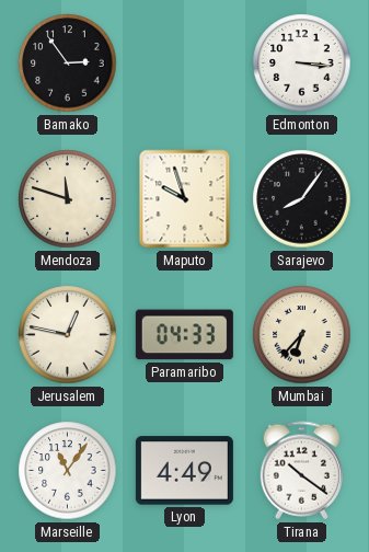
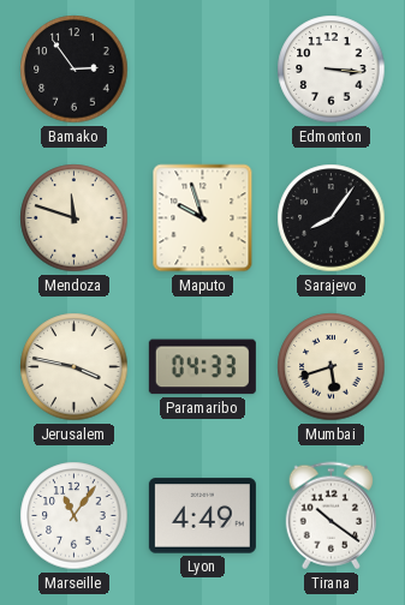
Jerusalem: 12:47 -> 3:47
Mumbai: 6:37 -> 5:42
